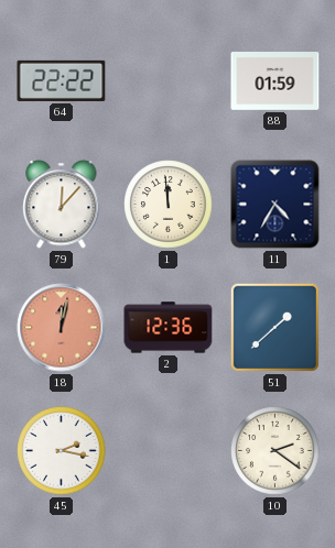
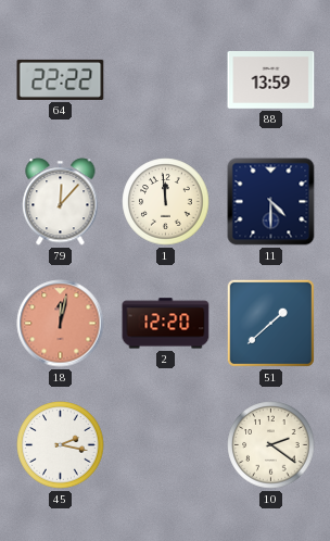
88: 01:59 -> 13:59
11: 4:35 -> 4:30
2: 12:36 -> 12:20
